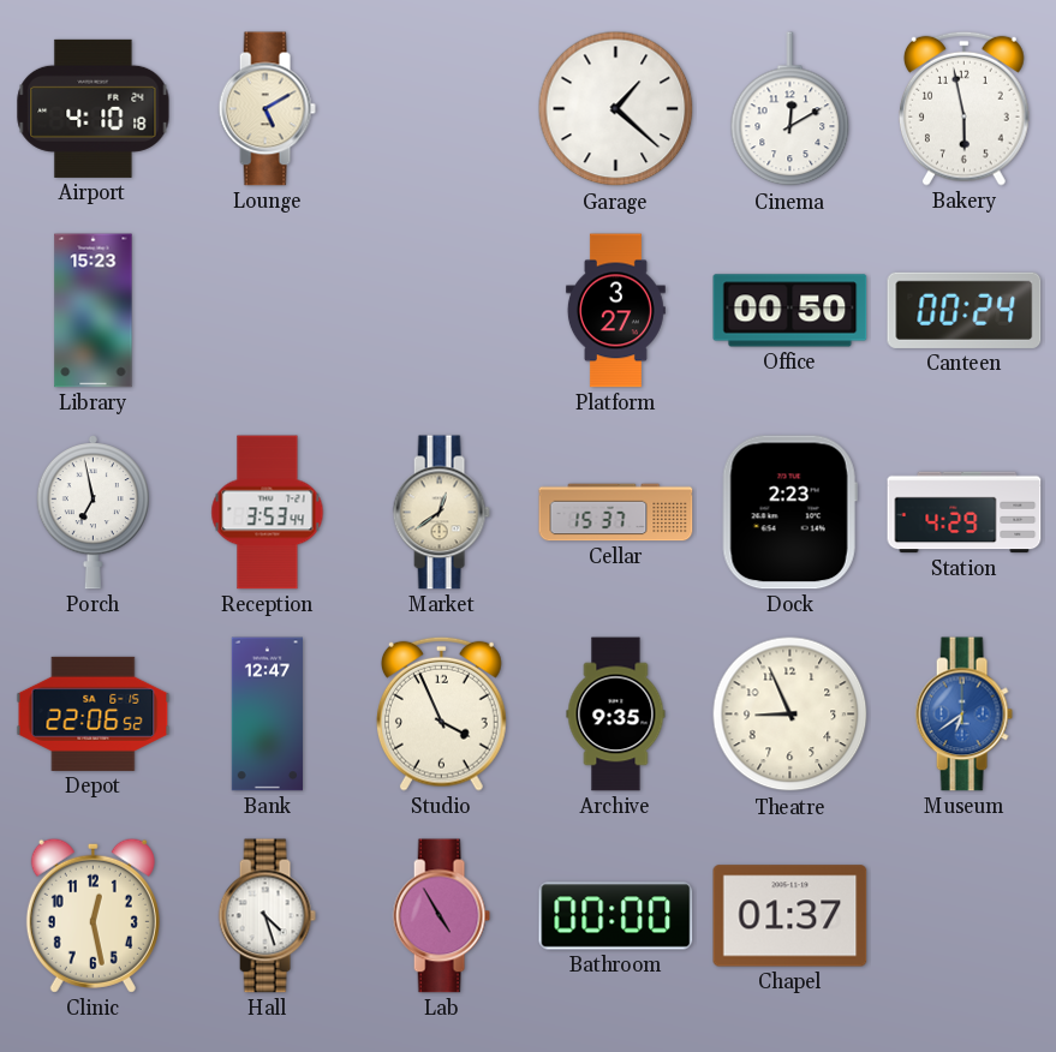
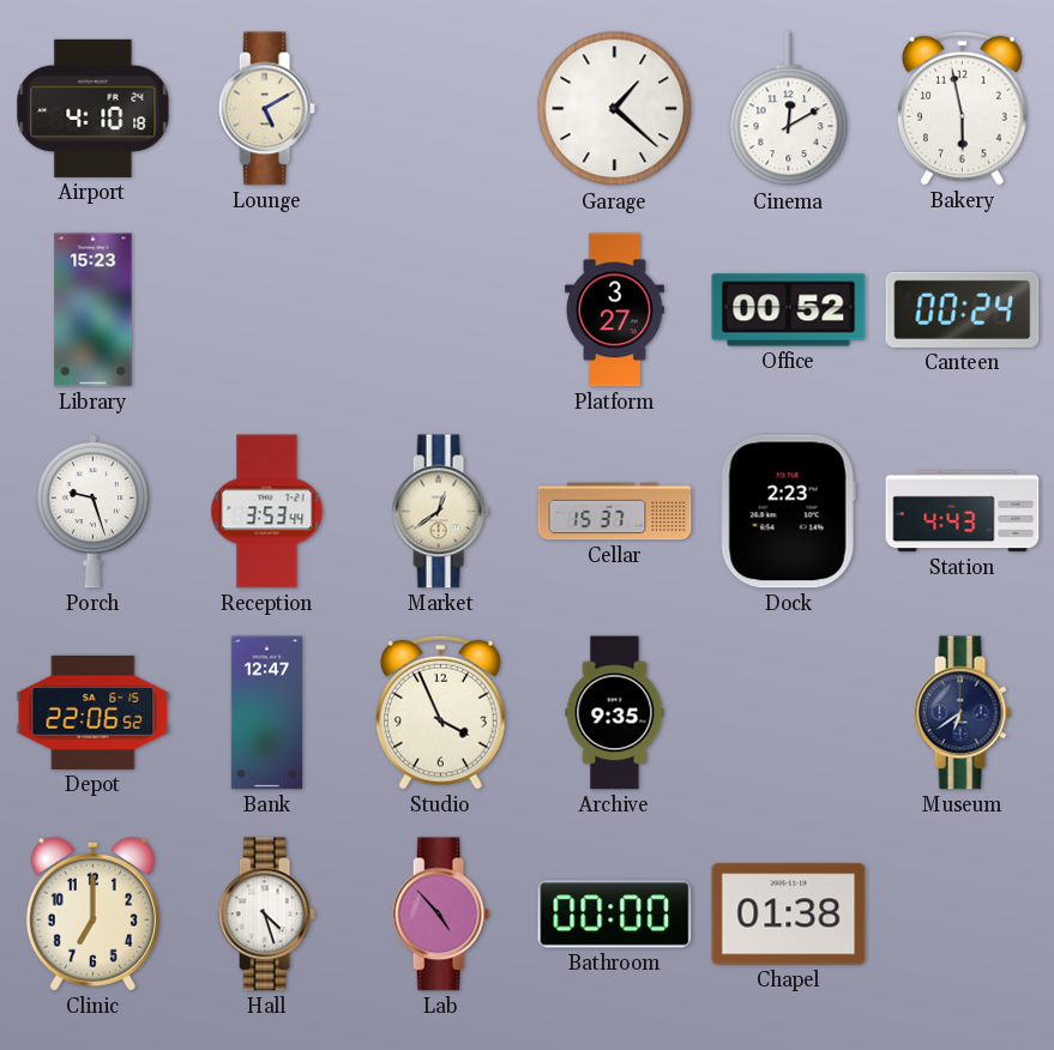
Office: 00:50 -> 00:52
Porch: 6:58 -> 9:27
Station: 4:29 -> 4:43
Theatre: 8:56 -> none
Museum dial: blue -> navy
Clinic: 12:28 -> 7:00
Lab: 4:55 -> 4:53
Chapel: 01:37 -> 01:38
